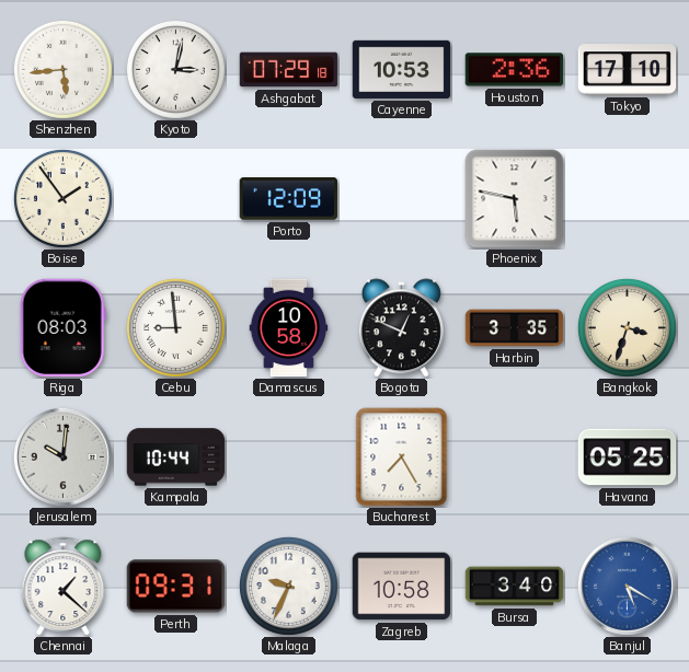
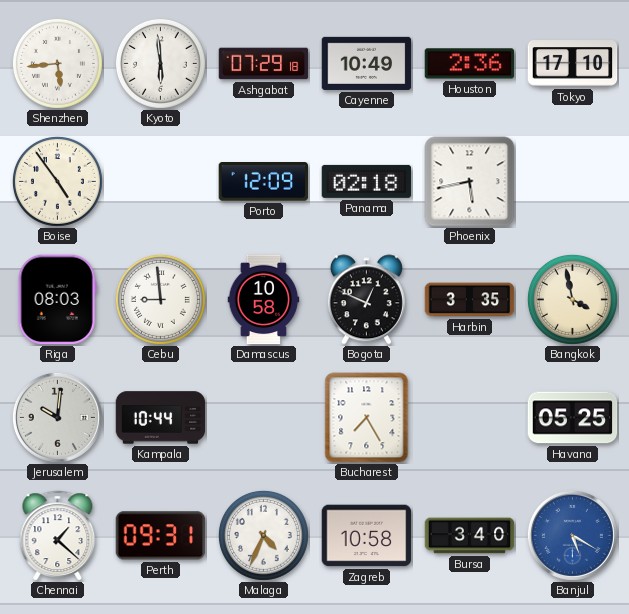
Kyoto: 3:02 -> 5:59
Cayenne: 10:53 -> 10:49
Boise: 1:54 -> 4:54
Panama: none -> 02:18
Phoenix: 5:47 -> 5:43
Bangkok: 3:33 -> 3:58
Malaga: 9:34 -> 4:34
